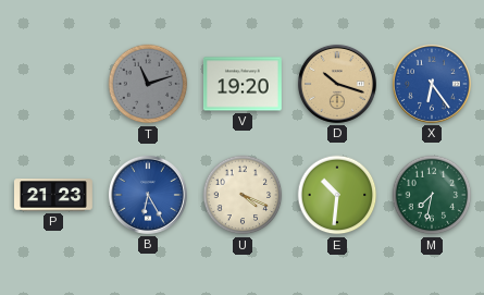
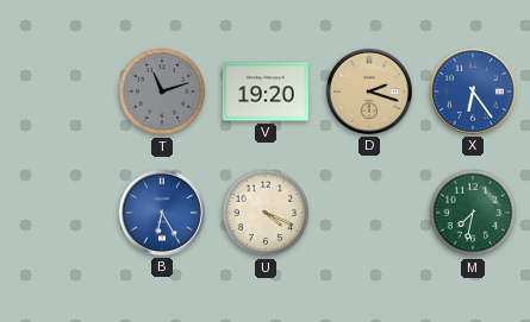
D: 10:18 -> 2:18
P: 21:23 -> none
E: 10:31 -> none
